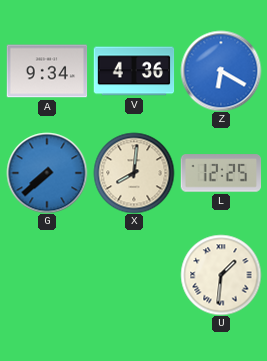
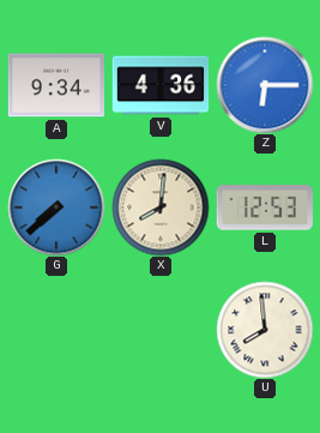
Z: 6:20 -> 6:15
L: 12:25 -> 12:53
U: 1:31 -> 7:59
